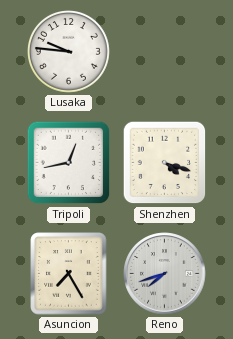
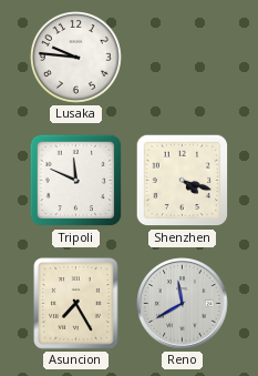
Tripoli: 12:43 -> 11:49
Reno: 7:42 -> 11:40
